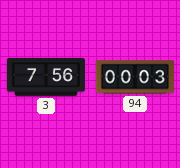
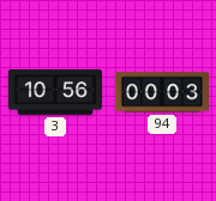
3: 7:56 -> 10:56
